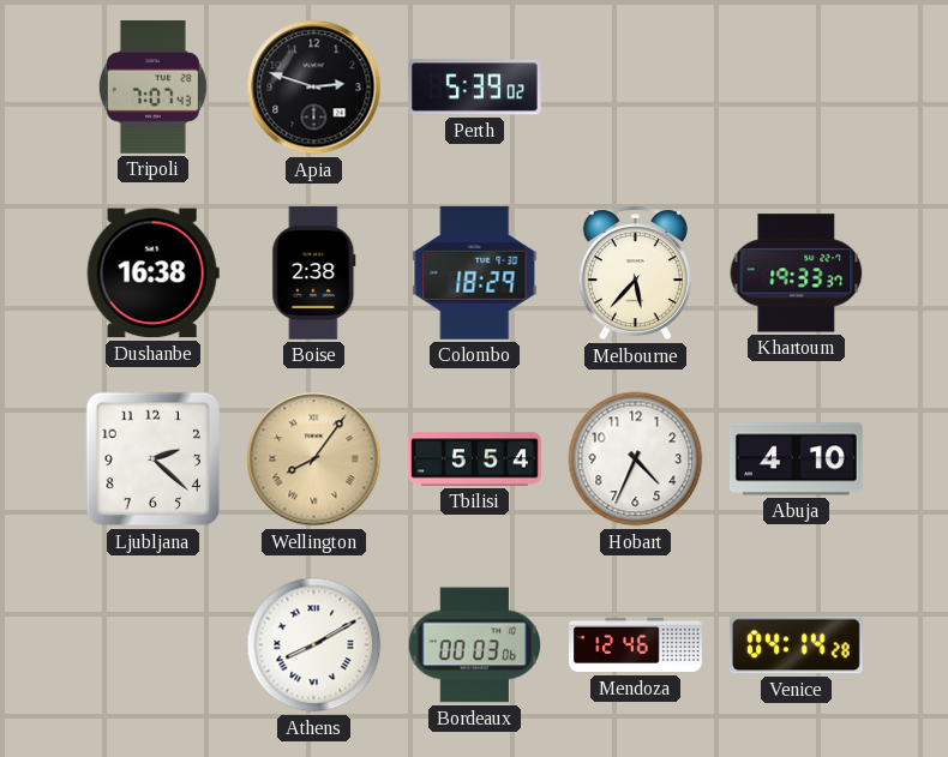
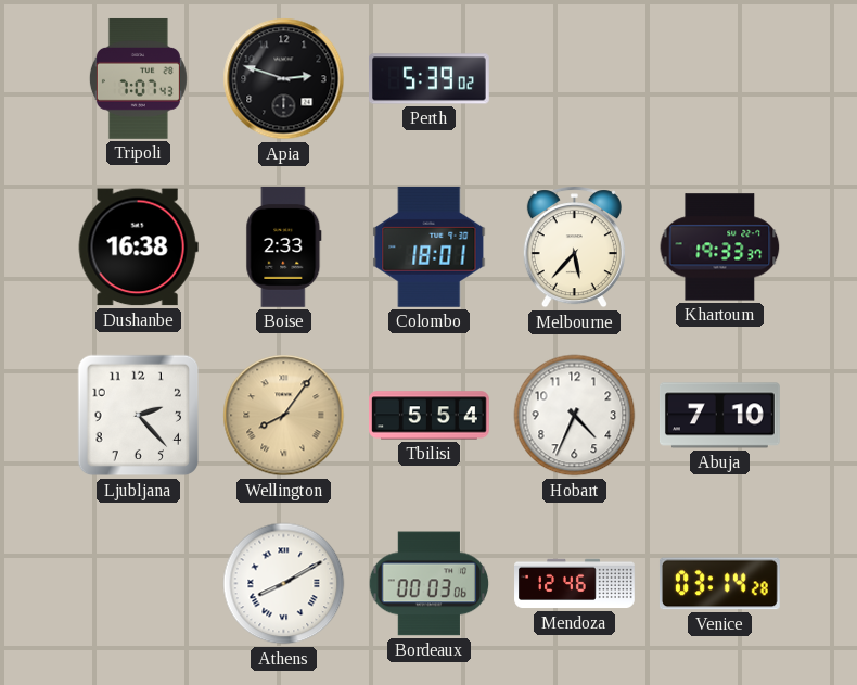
Boise: 2:38 -> 2:33
Colombo: 18:29 -> 18:01
Ljubljana: 2:22 -> 2:23
Abuja: 4:10 -> 7:10
Venice: 04:14 -> 03:14
